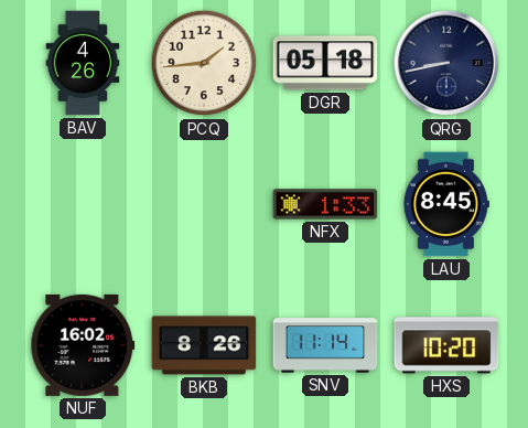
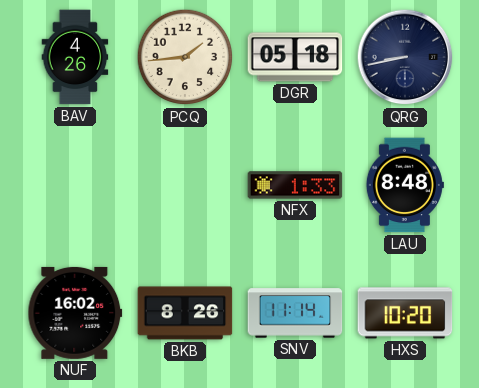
LAU: 8:45 -> 8:48
